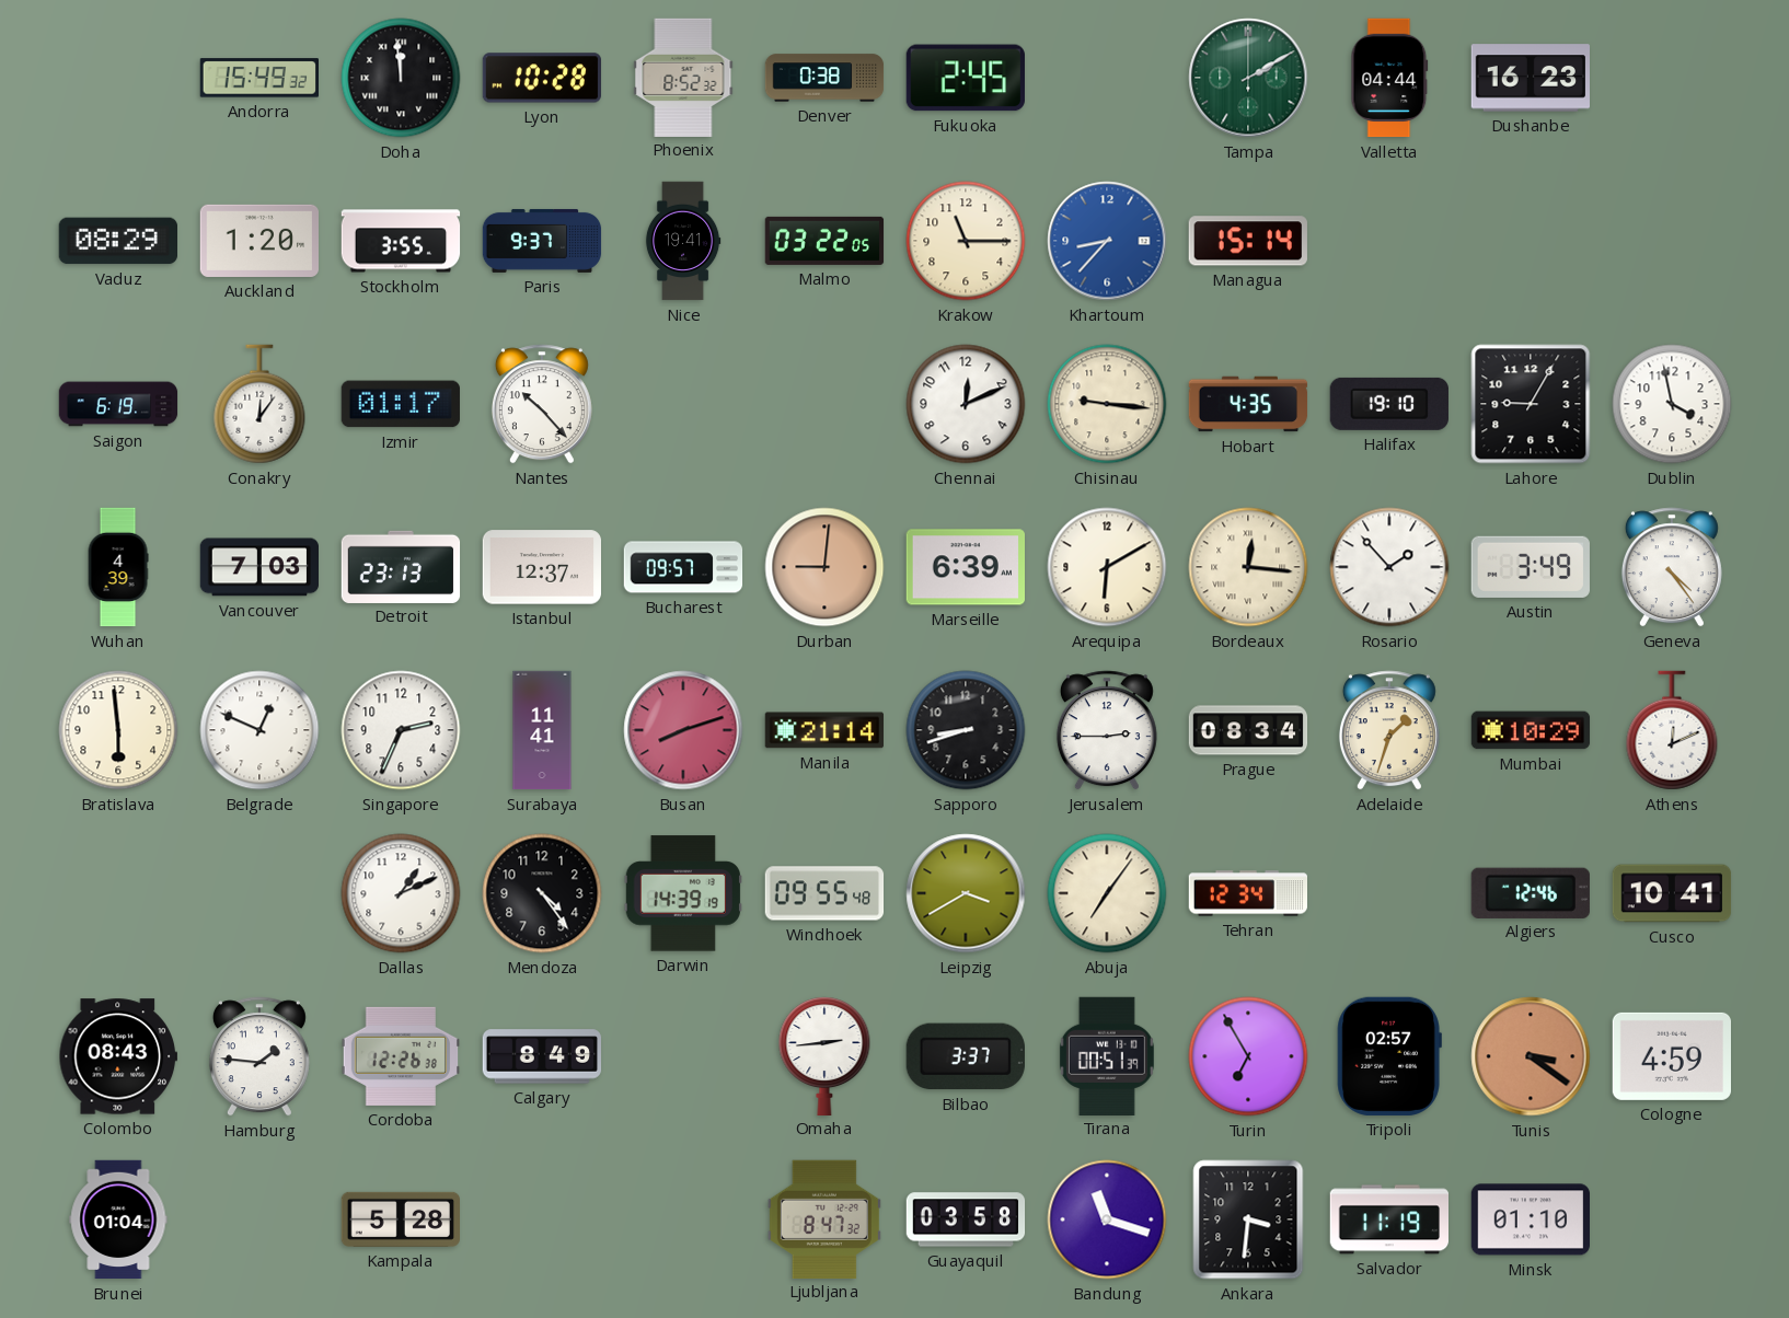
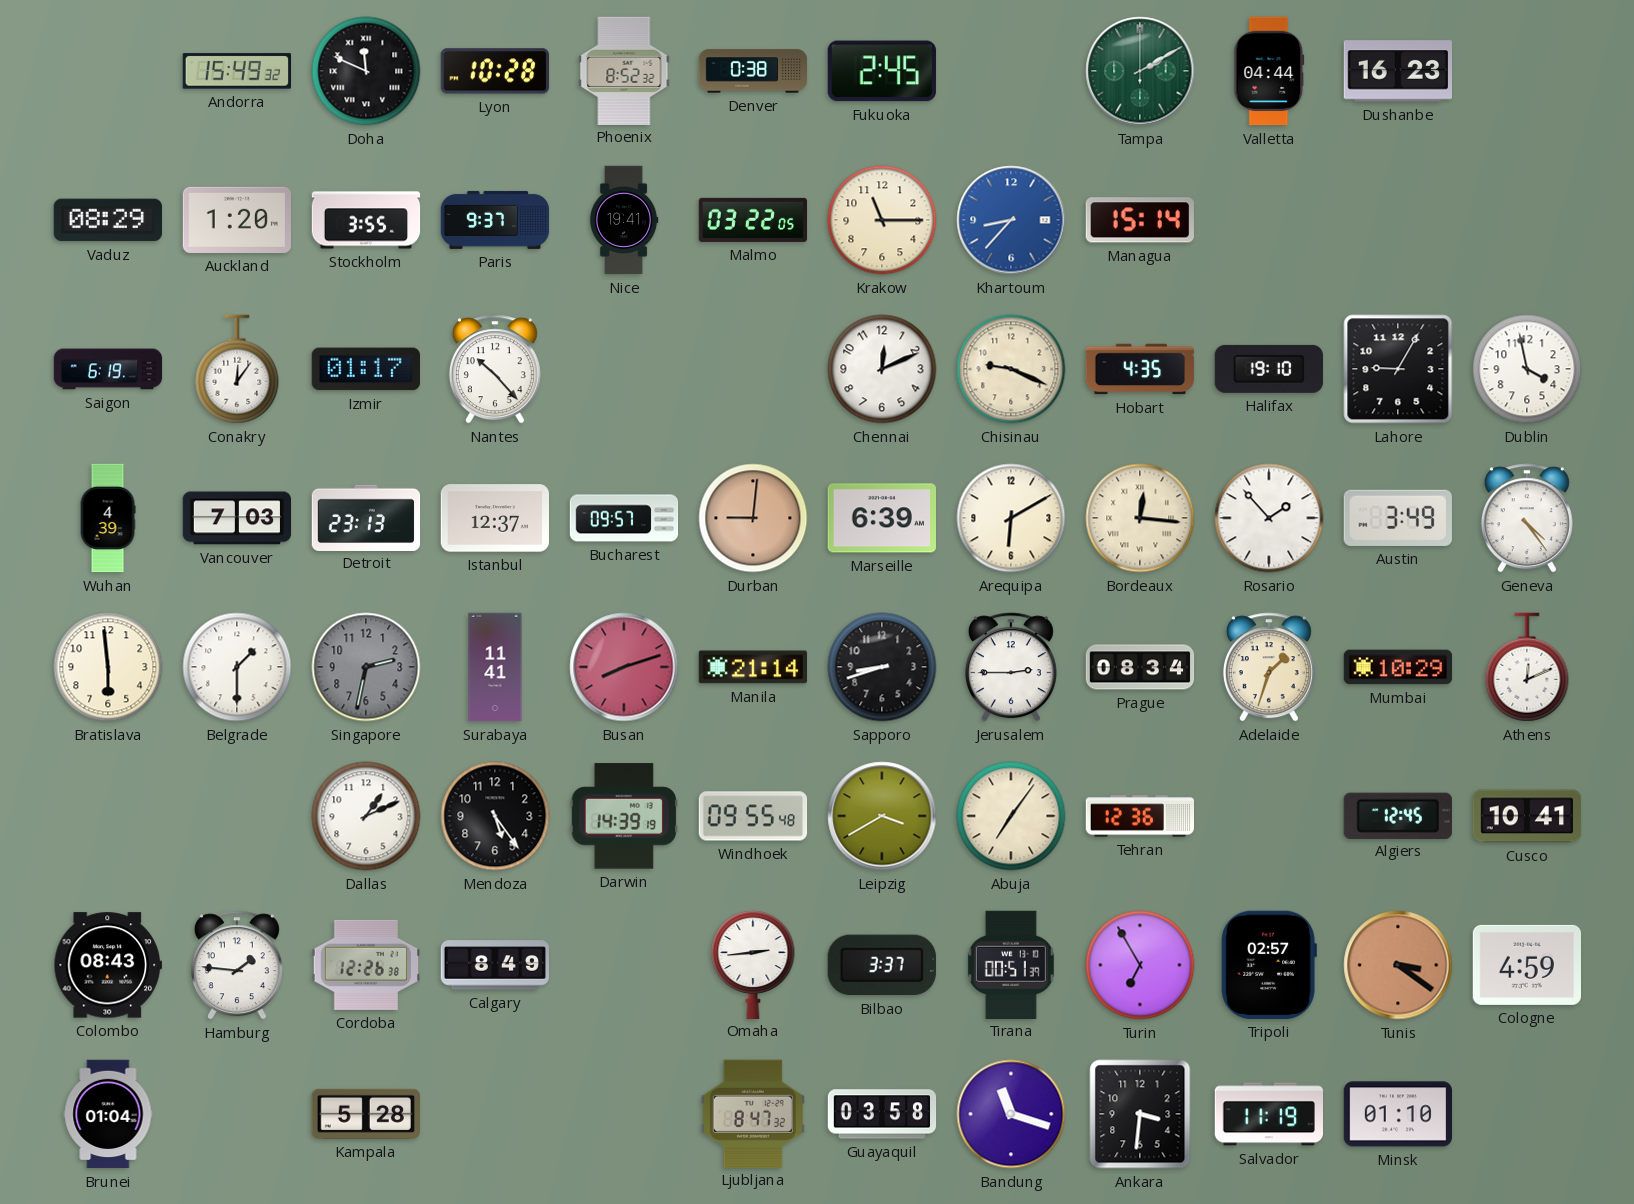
Doha: 11:59 -> 11:49
Chisinau: 9:16 -> 9:19
Belgrade: 12:49 -> 1:30
Singapore: 2:34 -> 2:32
Singapore dial: white -> grey
Mendoza: 4:24 -> 5:24
Tehran: 12:34 -> 12:36
Algiers: 12:46 -> 12:45
